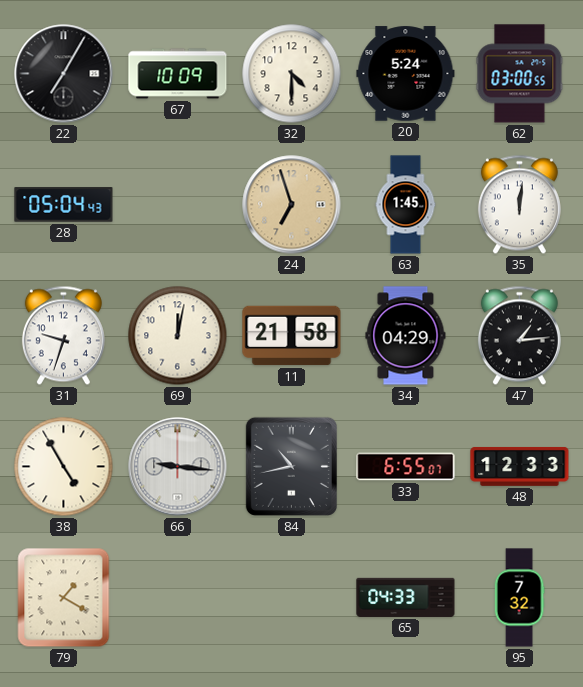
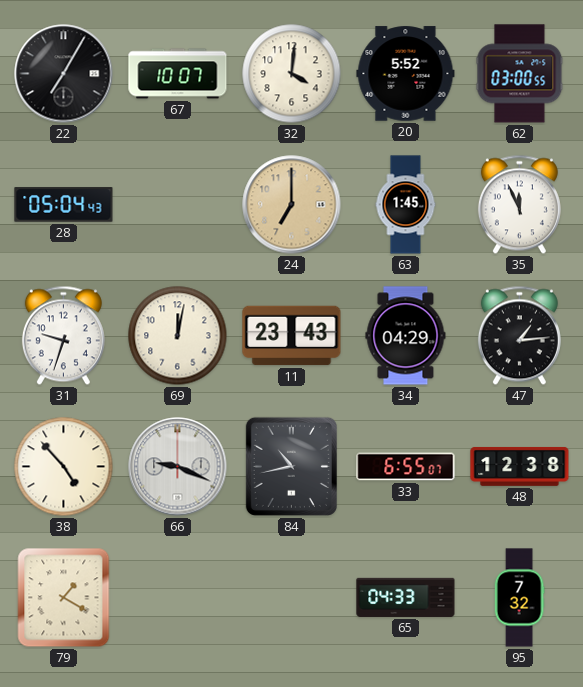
67: 10:09 -> 10:07
32: 4:30 -> 4:01
20: 5:24 -> 5:52
24: 6:57 -> 7:00
35: 12:01 -> 11:56
11: 21:58 -> 23:43
38: 4:55 -> 4:53
66: 9:16 -> 9:19
48: 12:33 -> 12:38
